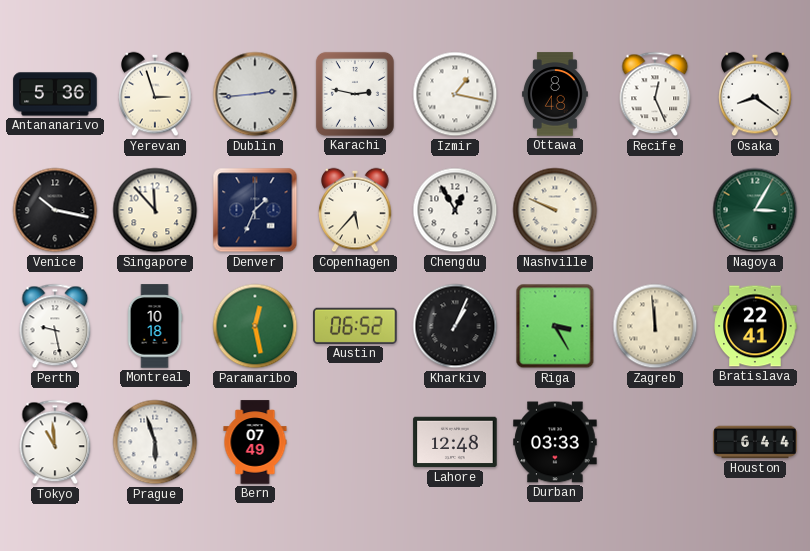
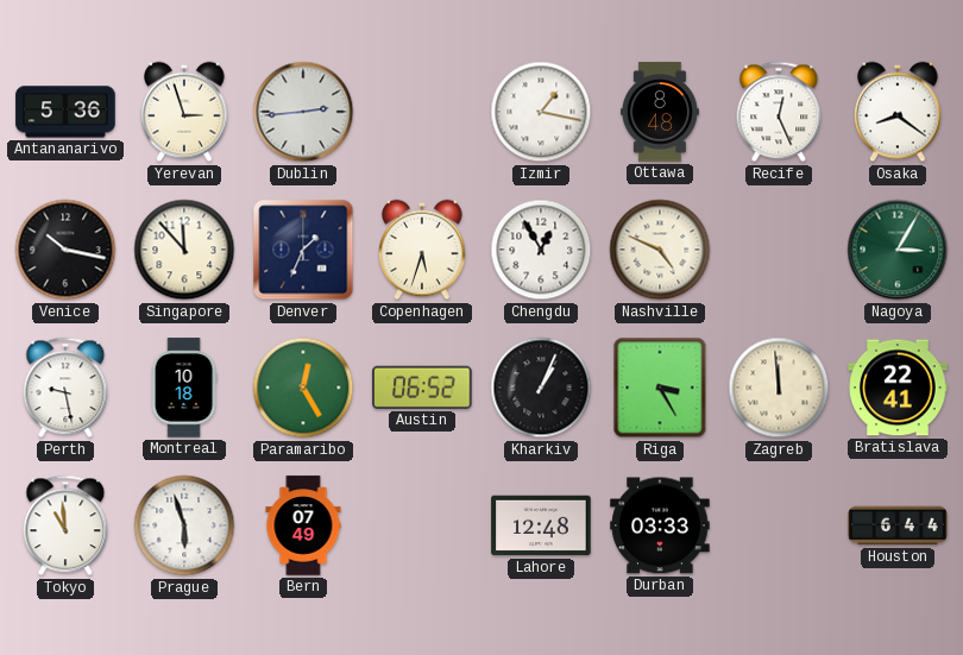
Karachi: 2:47 -> none
Copenhagen: 5:37 -> 5:33
Nashville: 9:49 -> 4:49
Paramaribo: 12:28 -> 12:25
